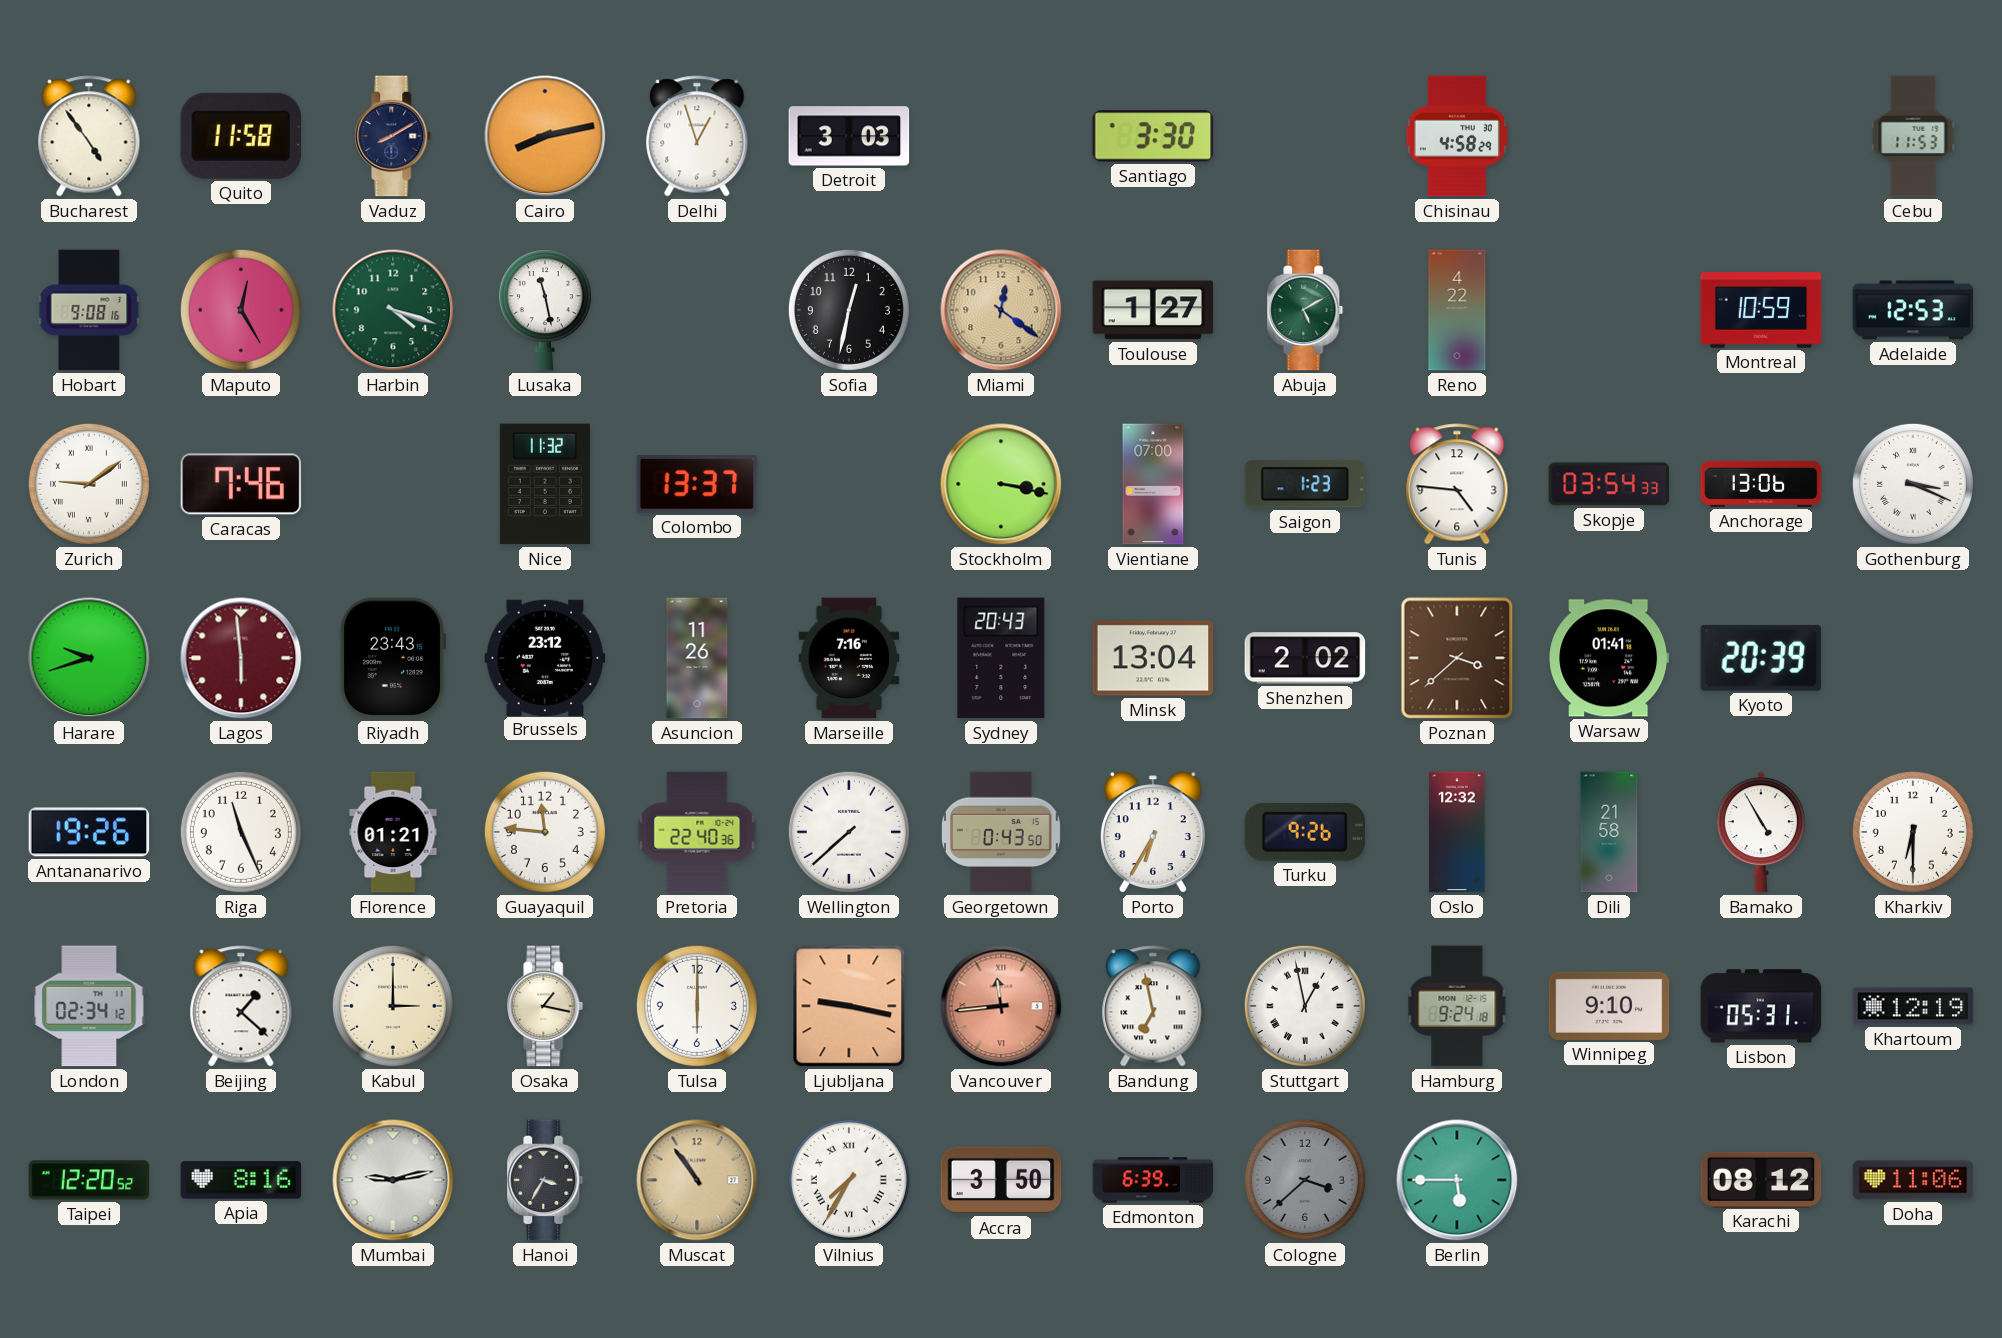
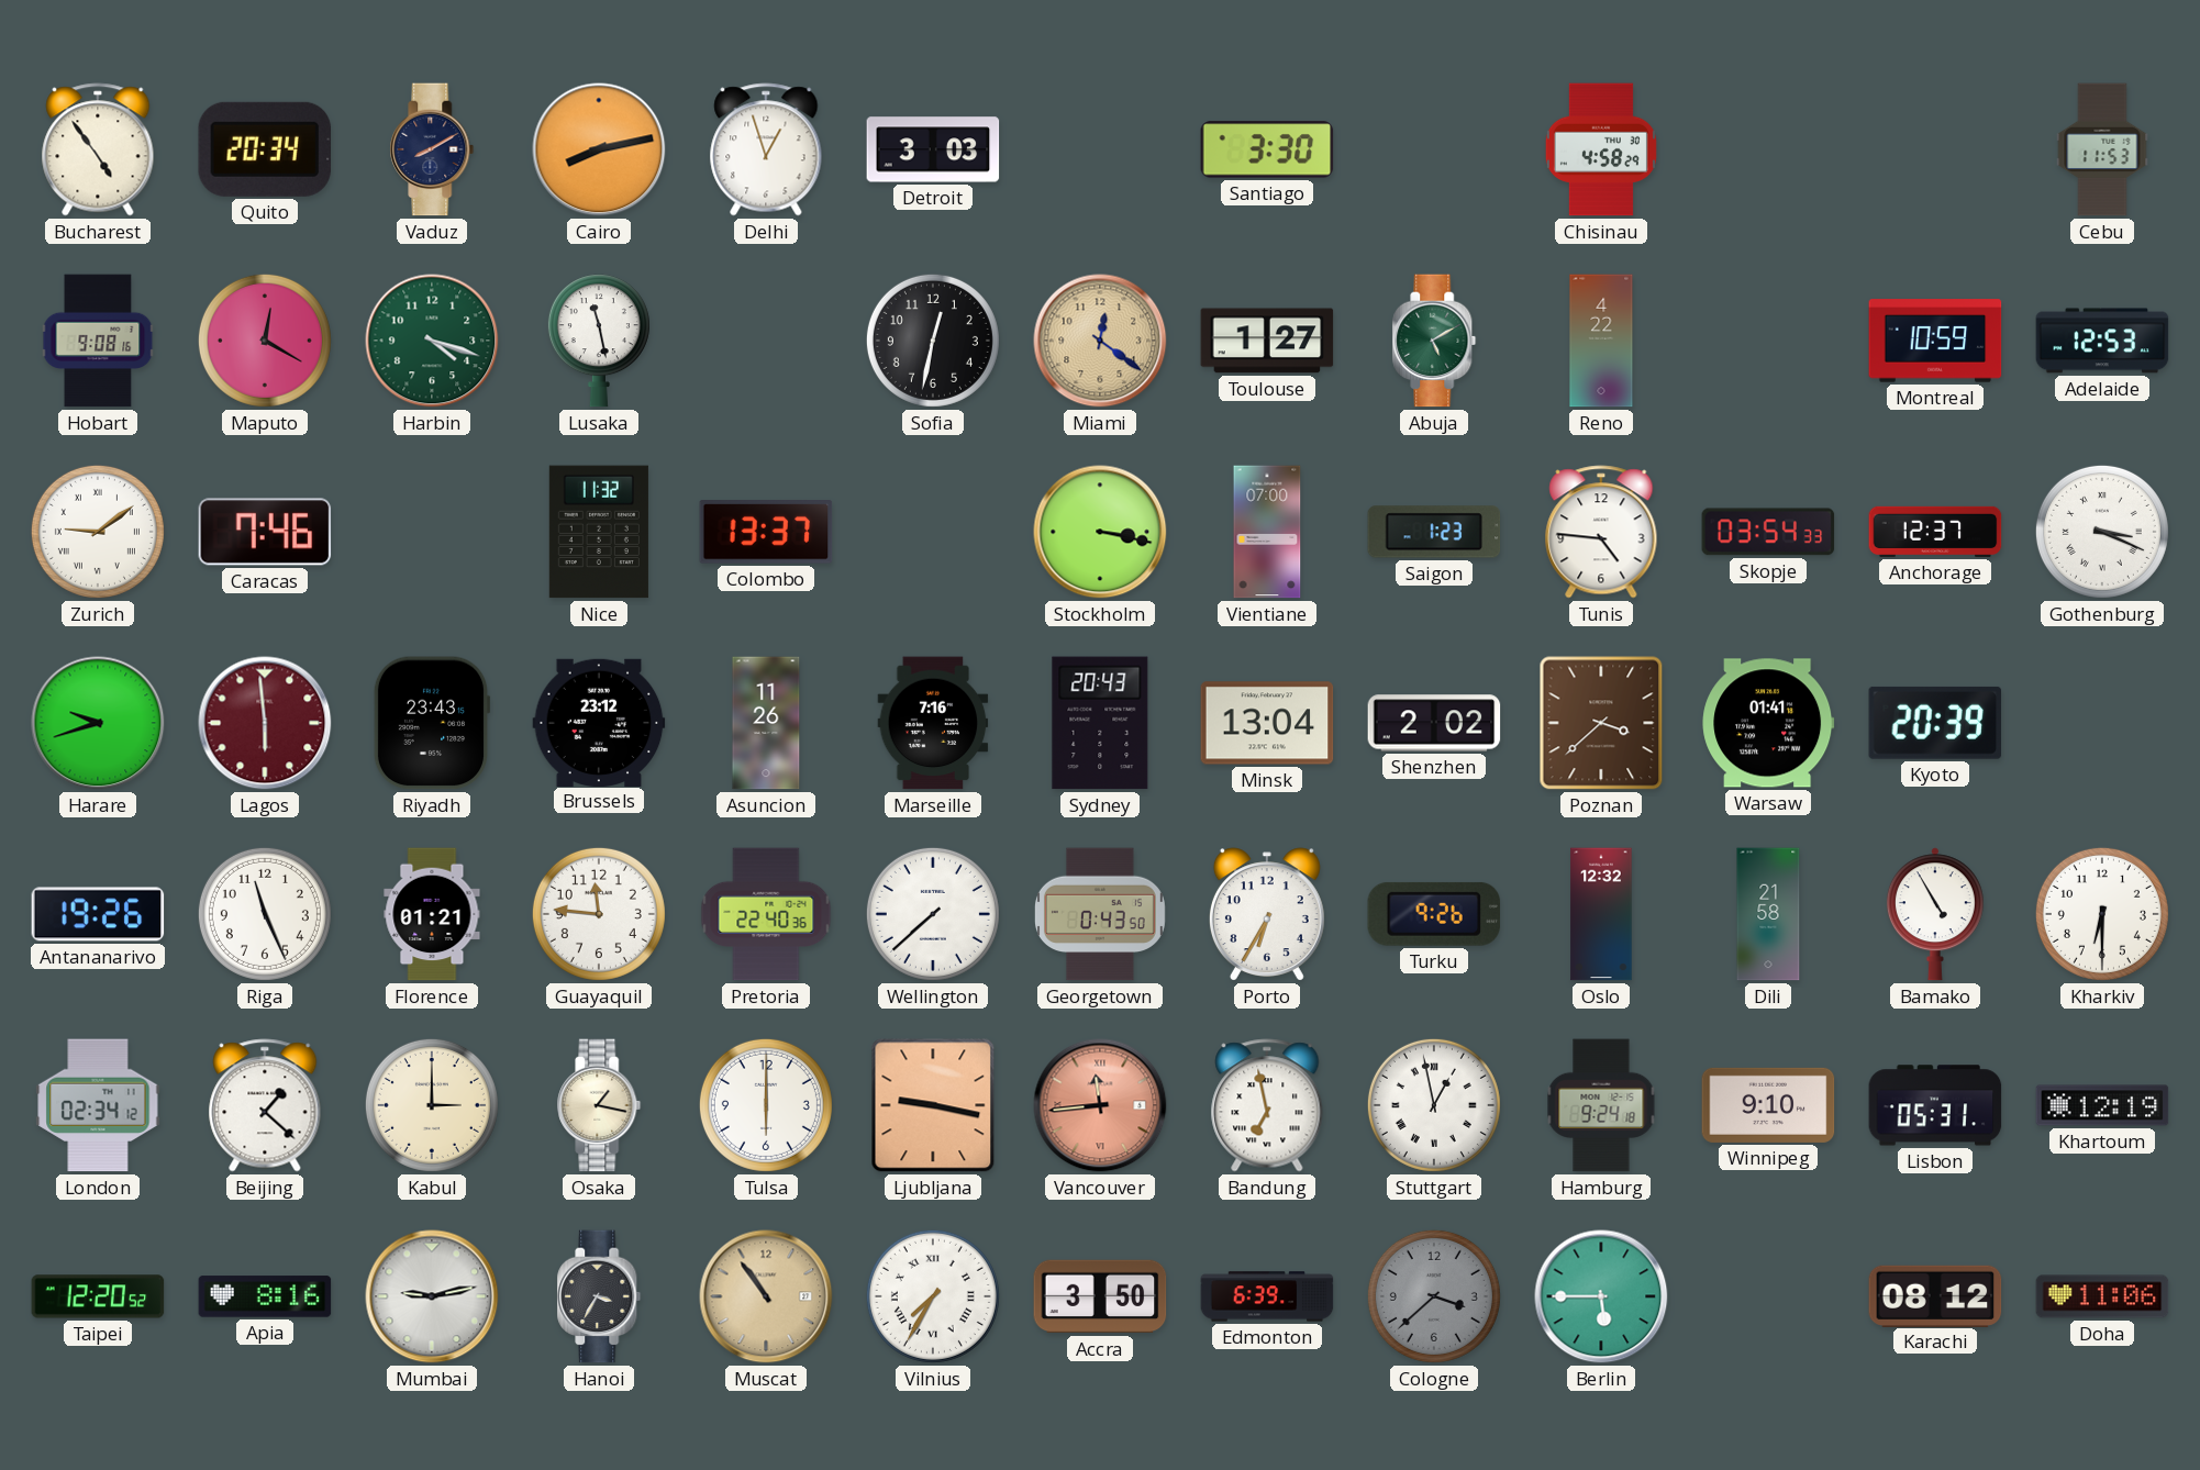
Quito: 11:58 -> 20:34
Maputo: 12:25 -> 12:20
Anchorage: 13:06 -> 12:37
